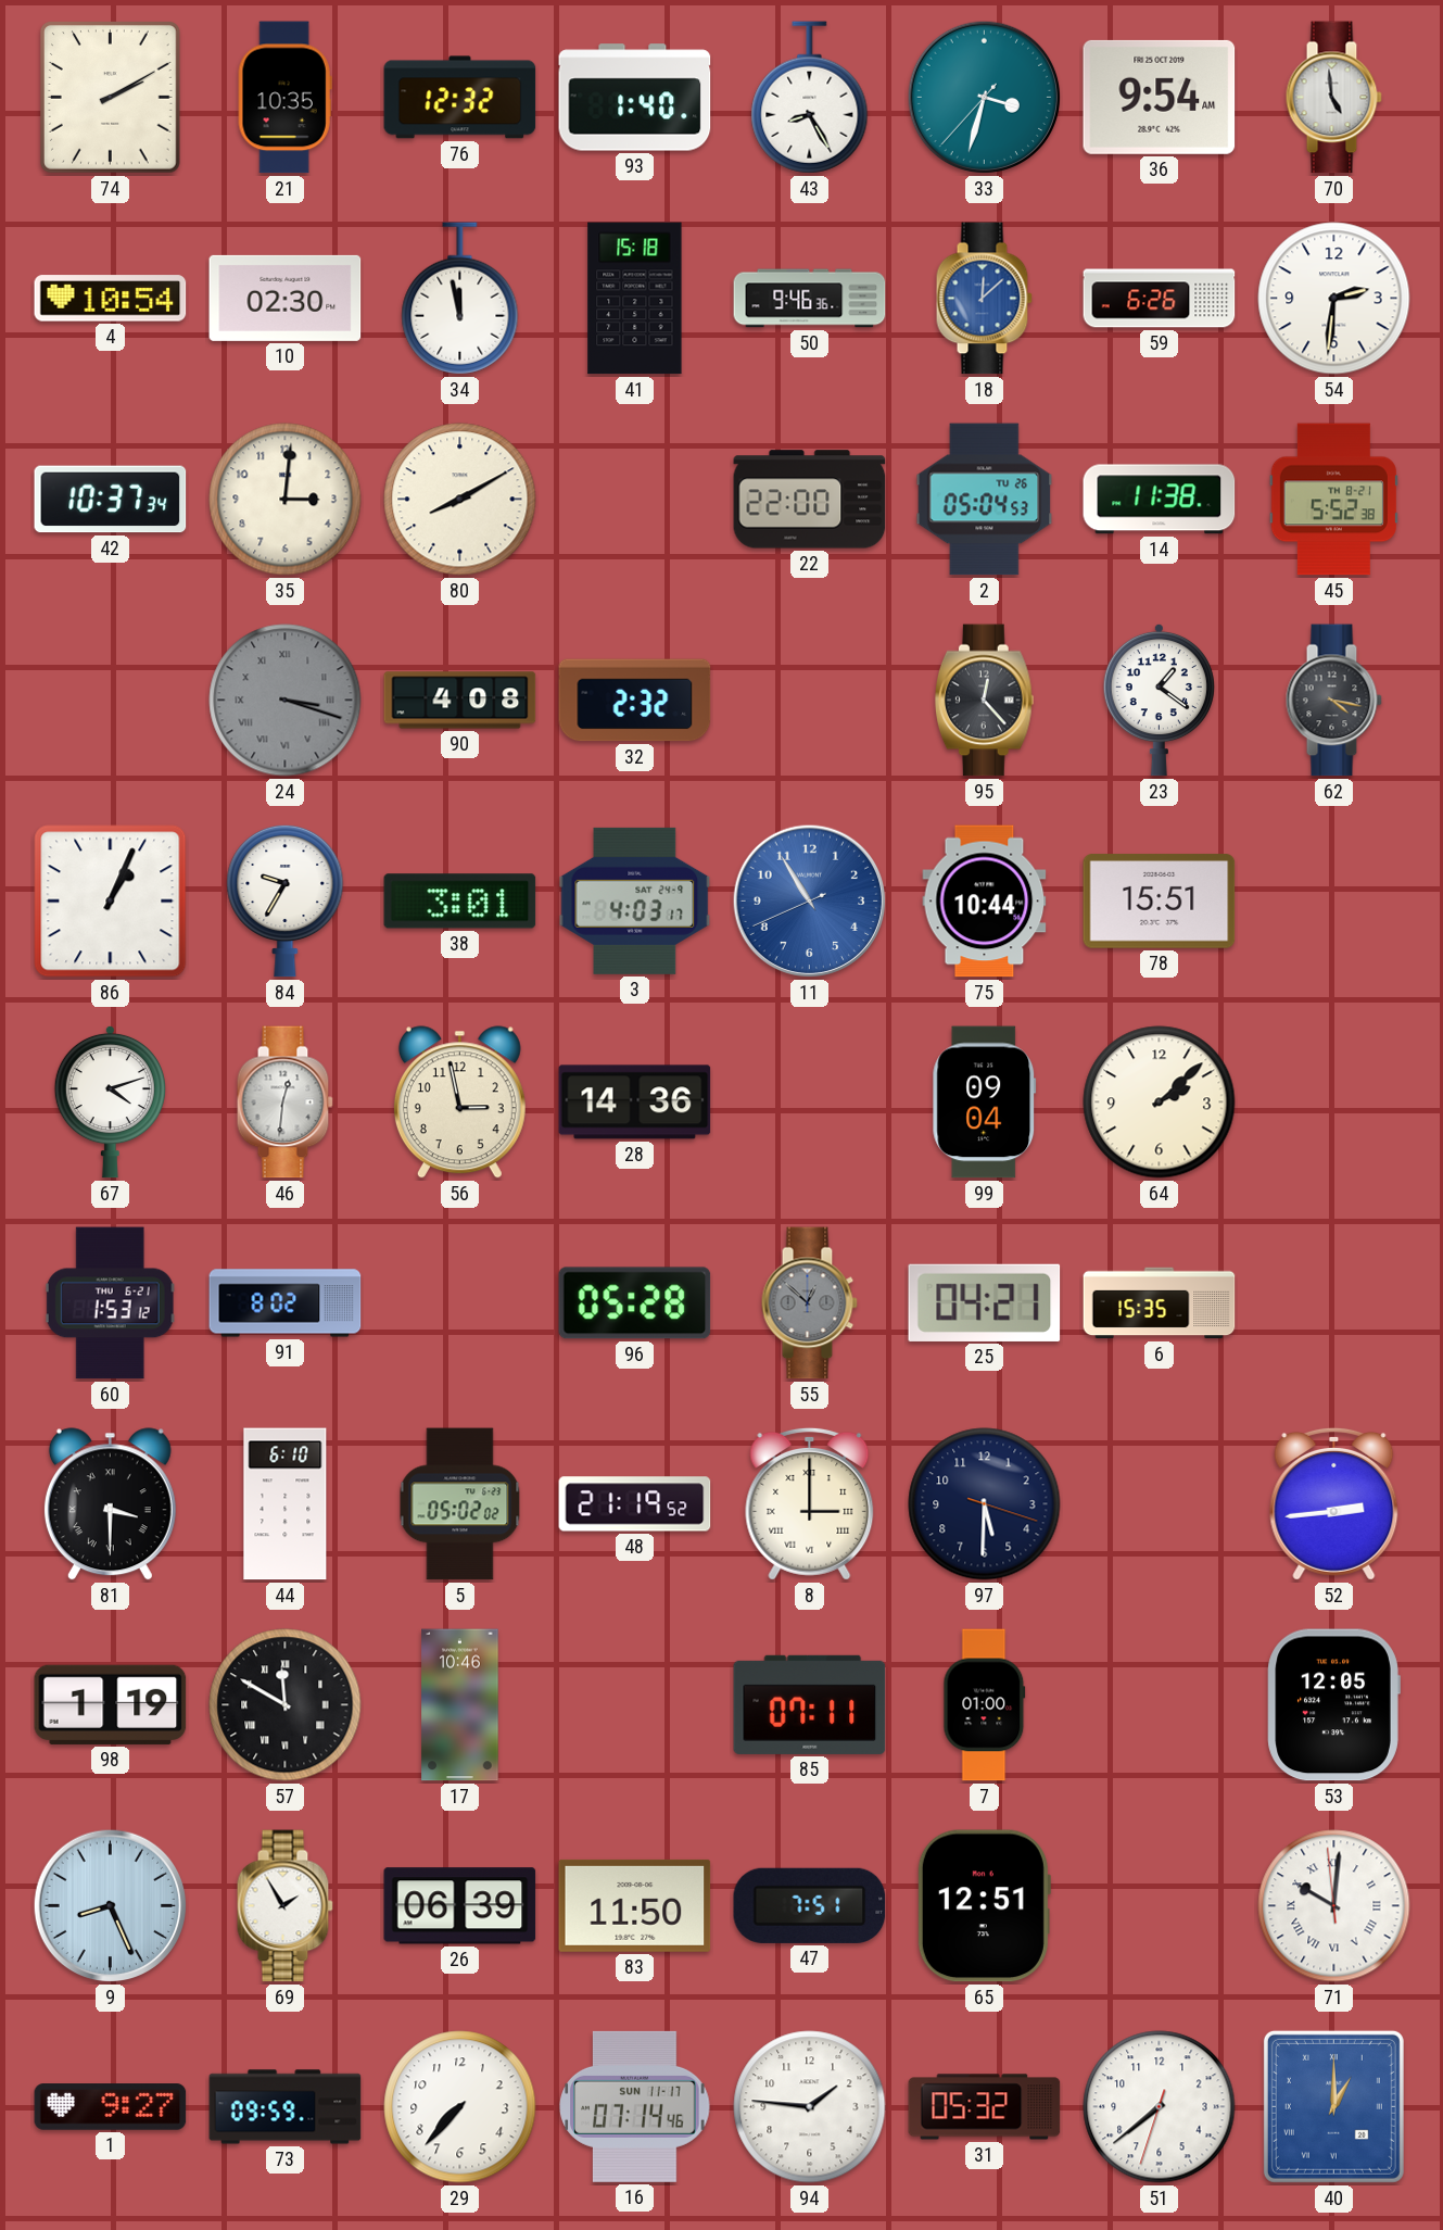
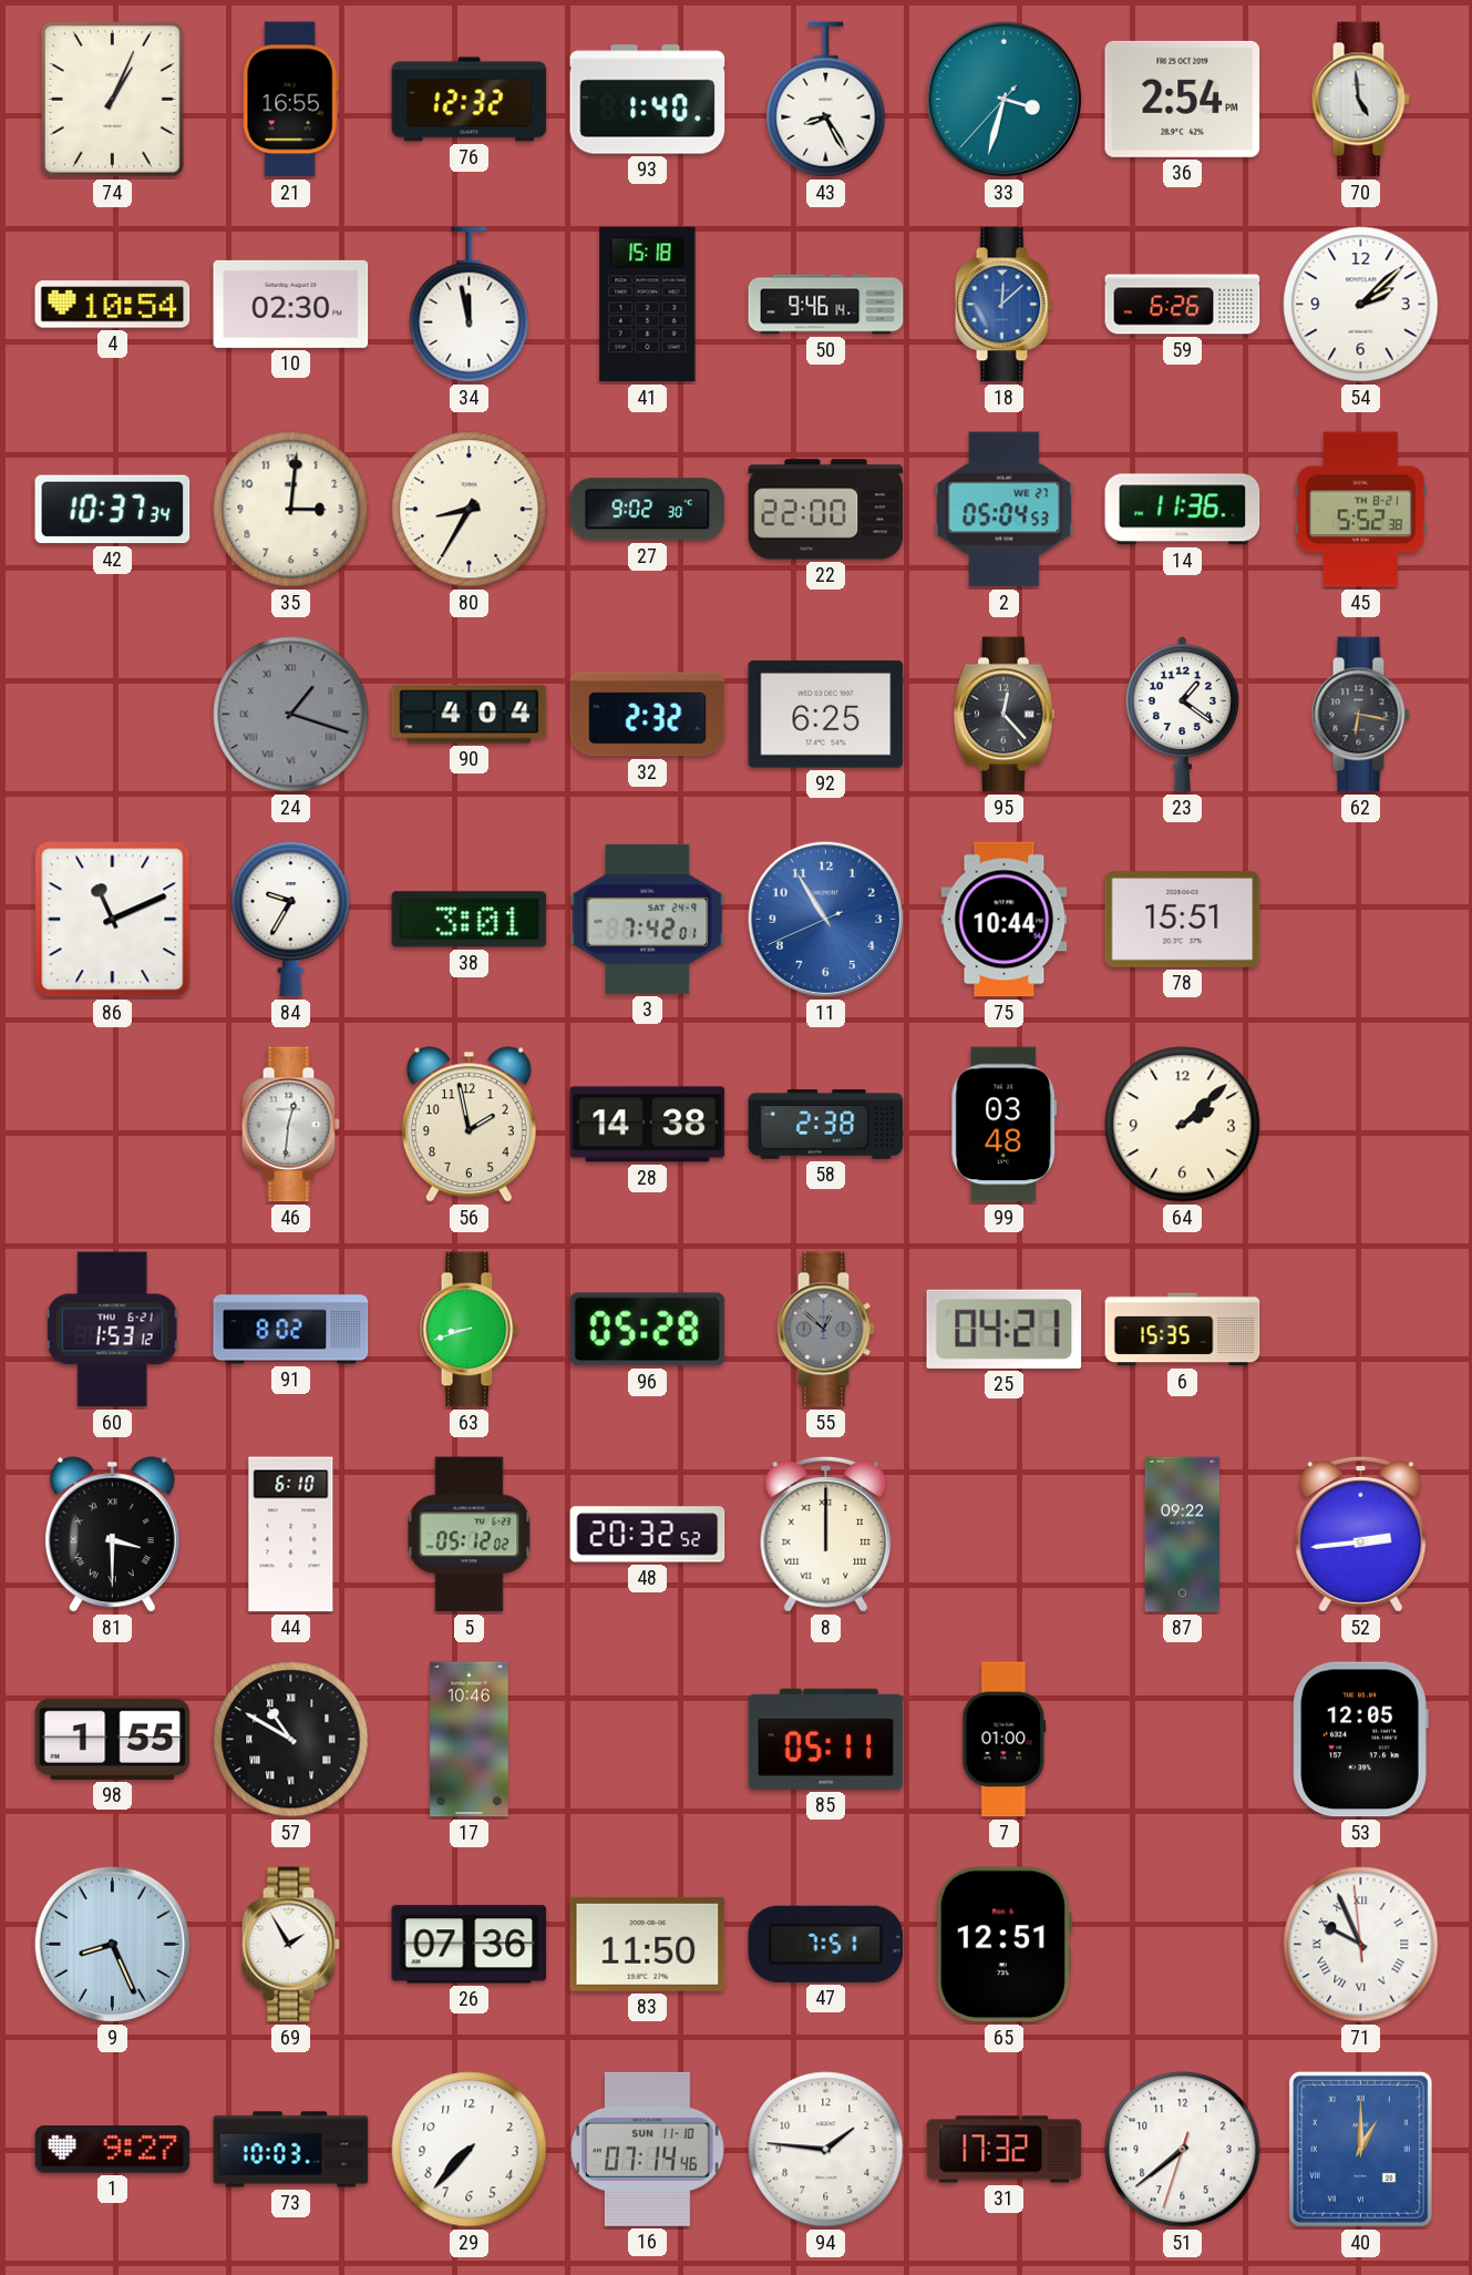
74: 2:10 -> 1:04
21: 10:35 -> 16:55
36: 9:54 -> 2:54
50: 9:46:36 -> 9:46:14
54: 2:31 -> 2:08
80: 8:10 -> 8:35
27: none -> 9:02
2 date: TU 26 -> WE 27
14: 11:38 -> 11:36
24: 3:18 -> 1:18
90: 4:08 -> 4:04
92: none -> 6:25
62: 4:17 -> 6:17
86: 1:04 -> 11:11
3: 4:03 -> 7:42
67: 4:12 -> none
56: 2:58 -> 1:58
28: 14:36 -> 14:38
58: none -> 2:38
99: 09:04 -> 03:48
63: none -> 8:42
5: 05:02 -> 05:12
48: 21:19 -> 20:32
8: 3:00 -> 12:00
97: 5:30 -> none
87: none -> 09:22
98: 1:19 -> 1:55
57: 11:50 -> 10:50
85: 07:11 -> 05:11
26: 06:39 -> 07:36
71: 10:00 -> 9:55
73: 09:59 -> 10:03
16 date: SUN 11-17 -> SUN 11-10
31: 05:32 -> 17:32
